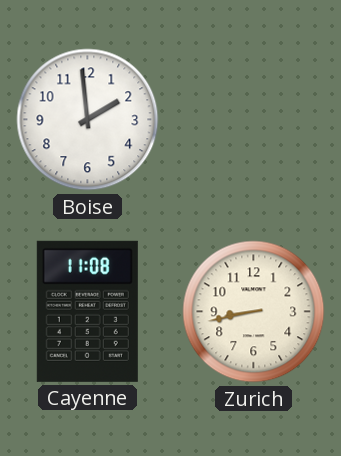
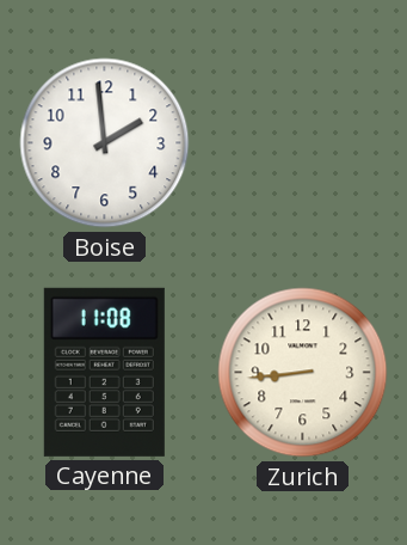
Zurich: 8:43 -> 8:44
